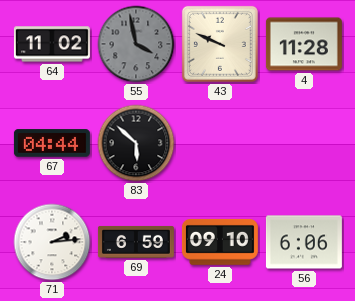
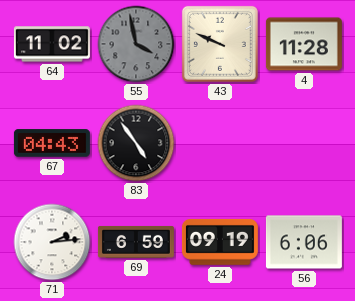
67: 04:44 -> 04:43
83: 5:52 -> 4:54
24: 09:10 -> 09:19
